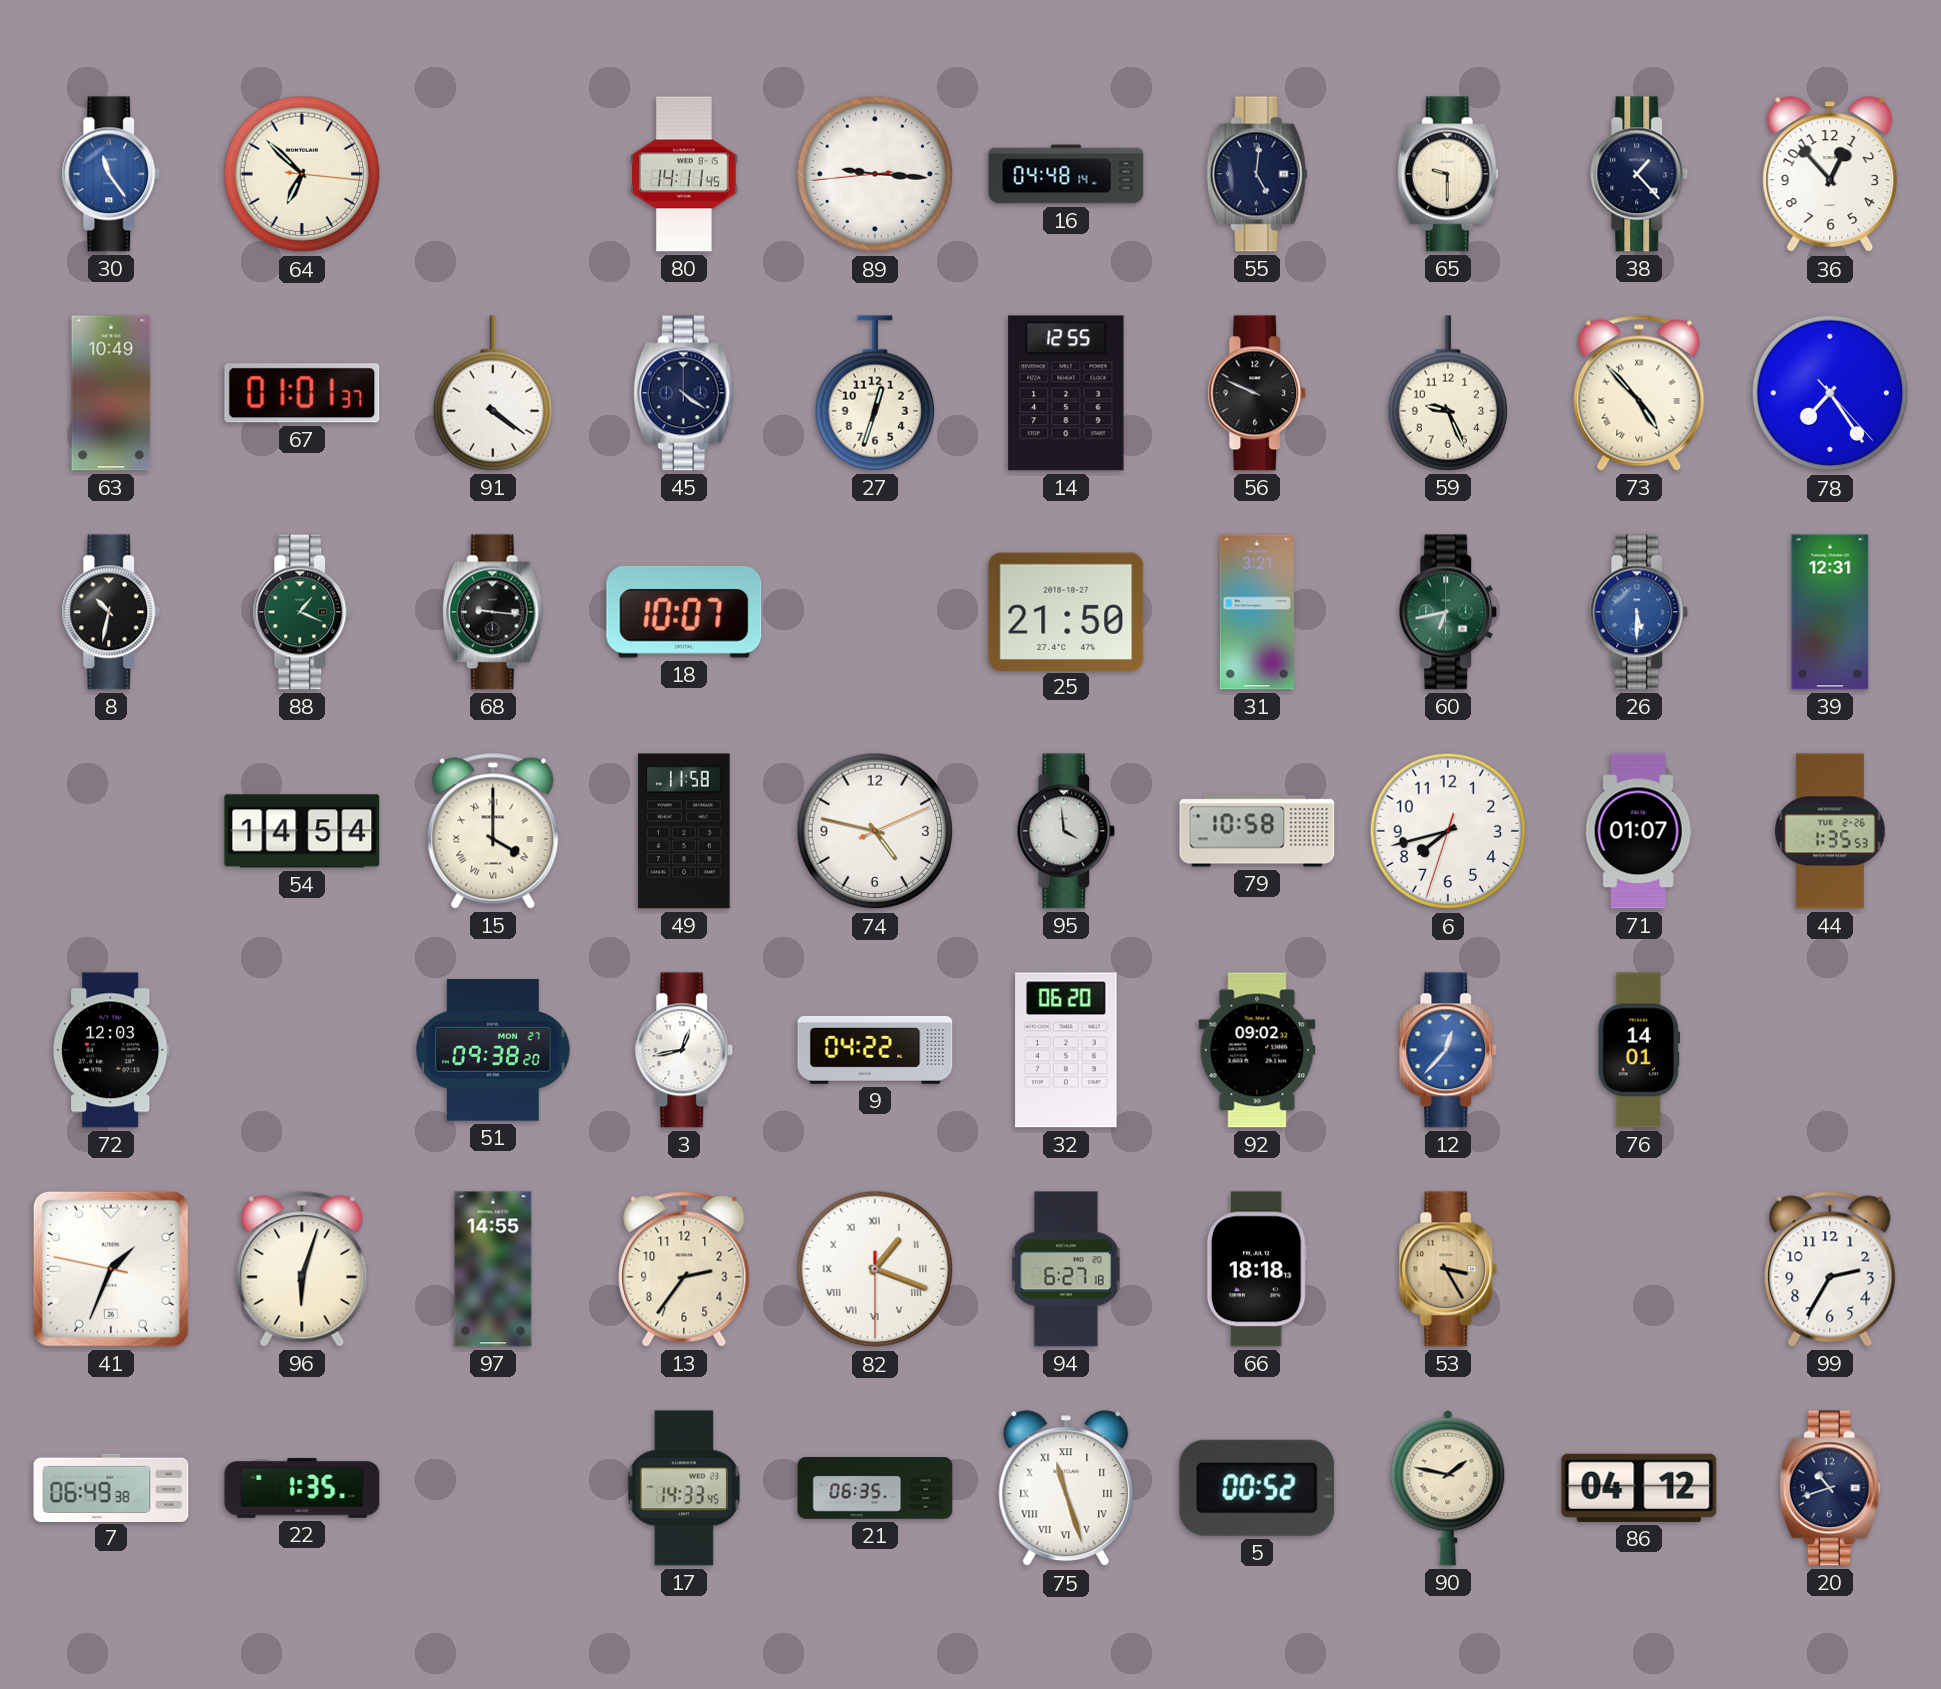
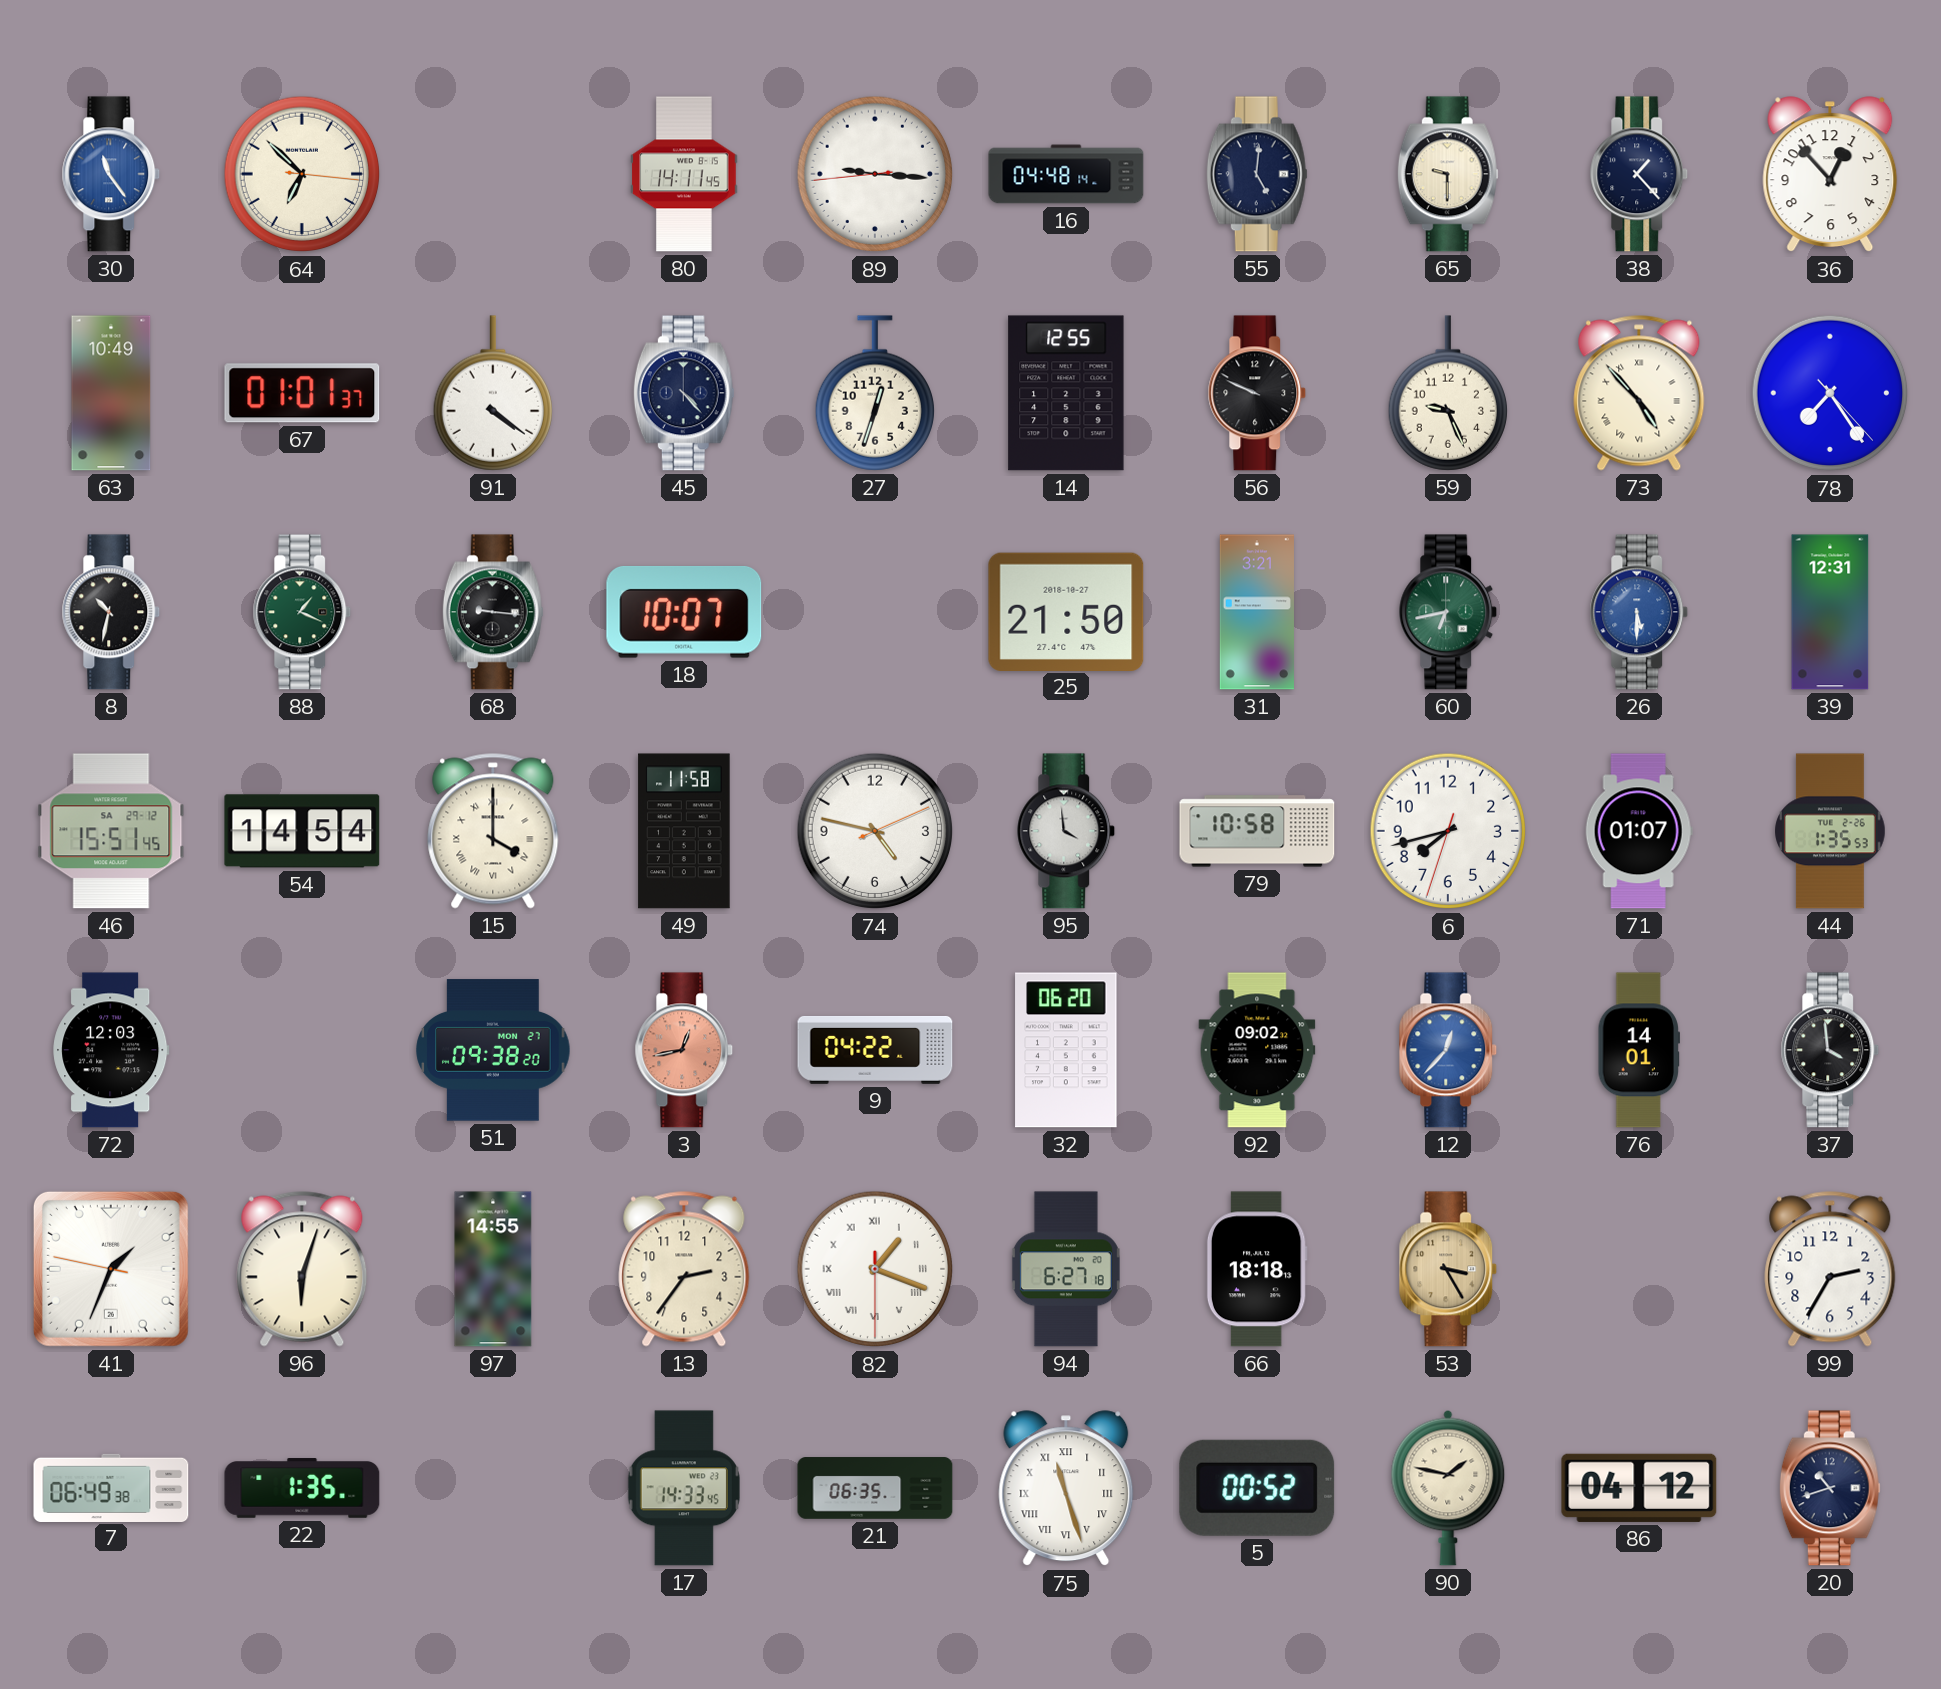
45: 4:21 -> 4:23
46: none -> 15:51
3 dial: white -> salmon
37: none -> 3:59
